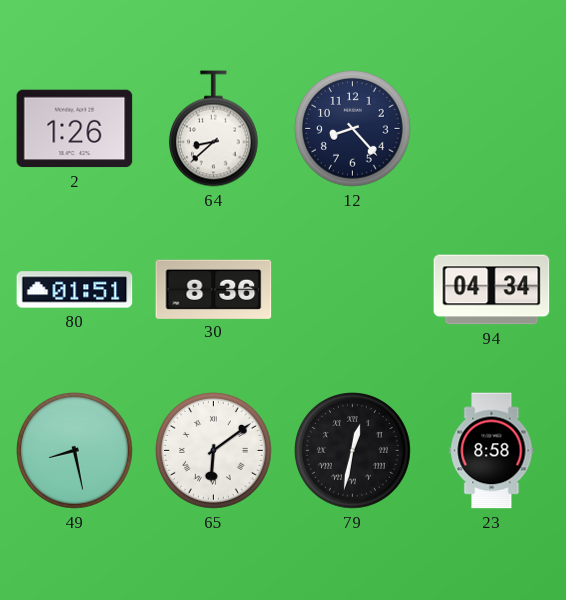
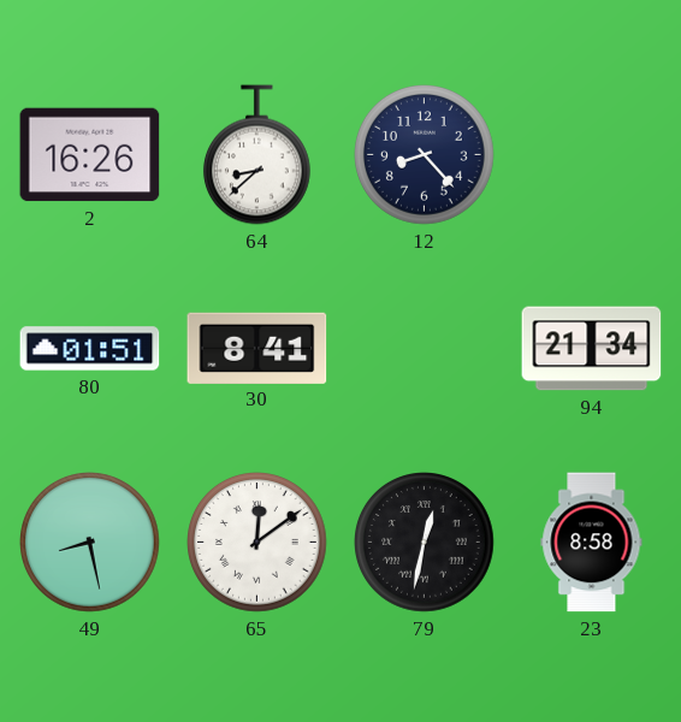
2: 1:26 -> 16:26
30: 8:36 -> 8:41
94: 04:34 -> 21:34
65: 6:09 -> 12:09
